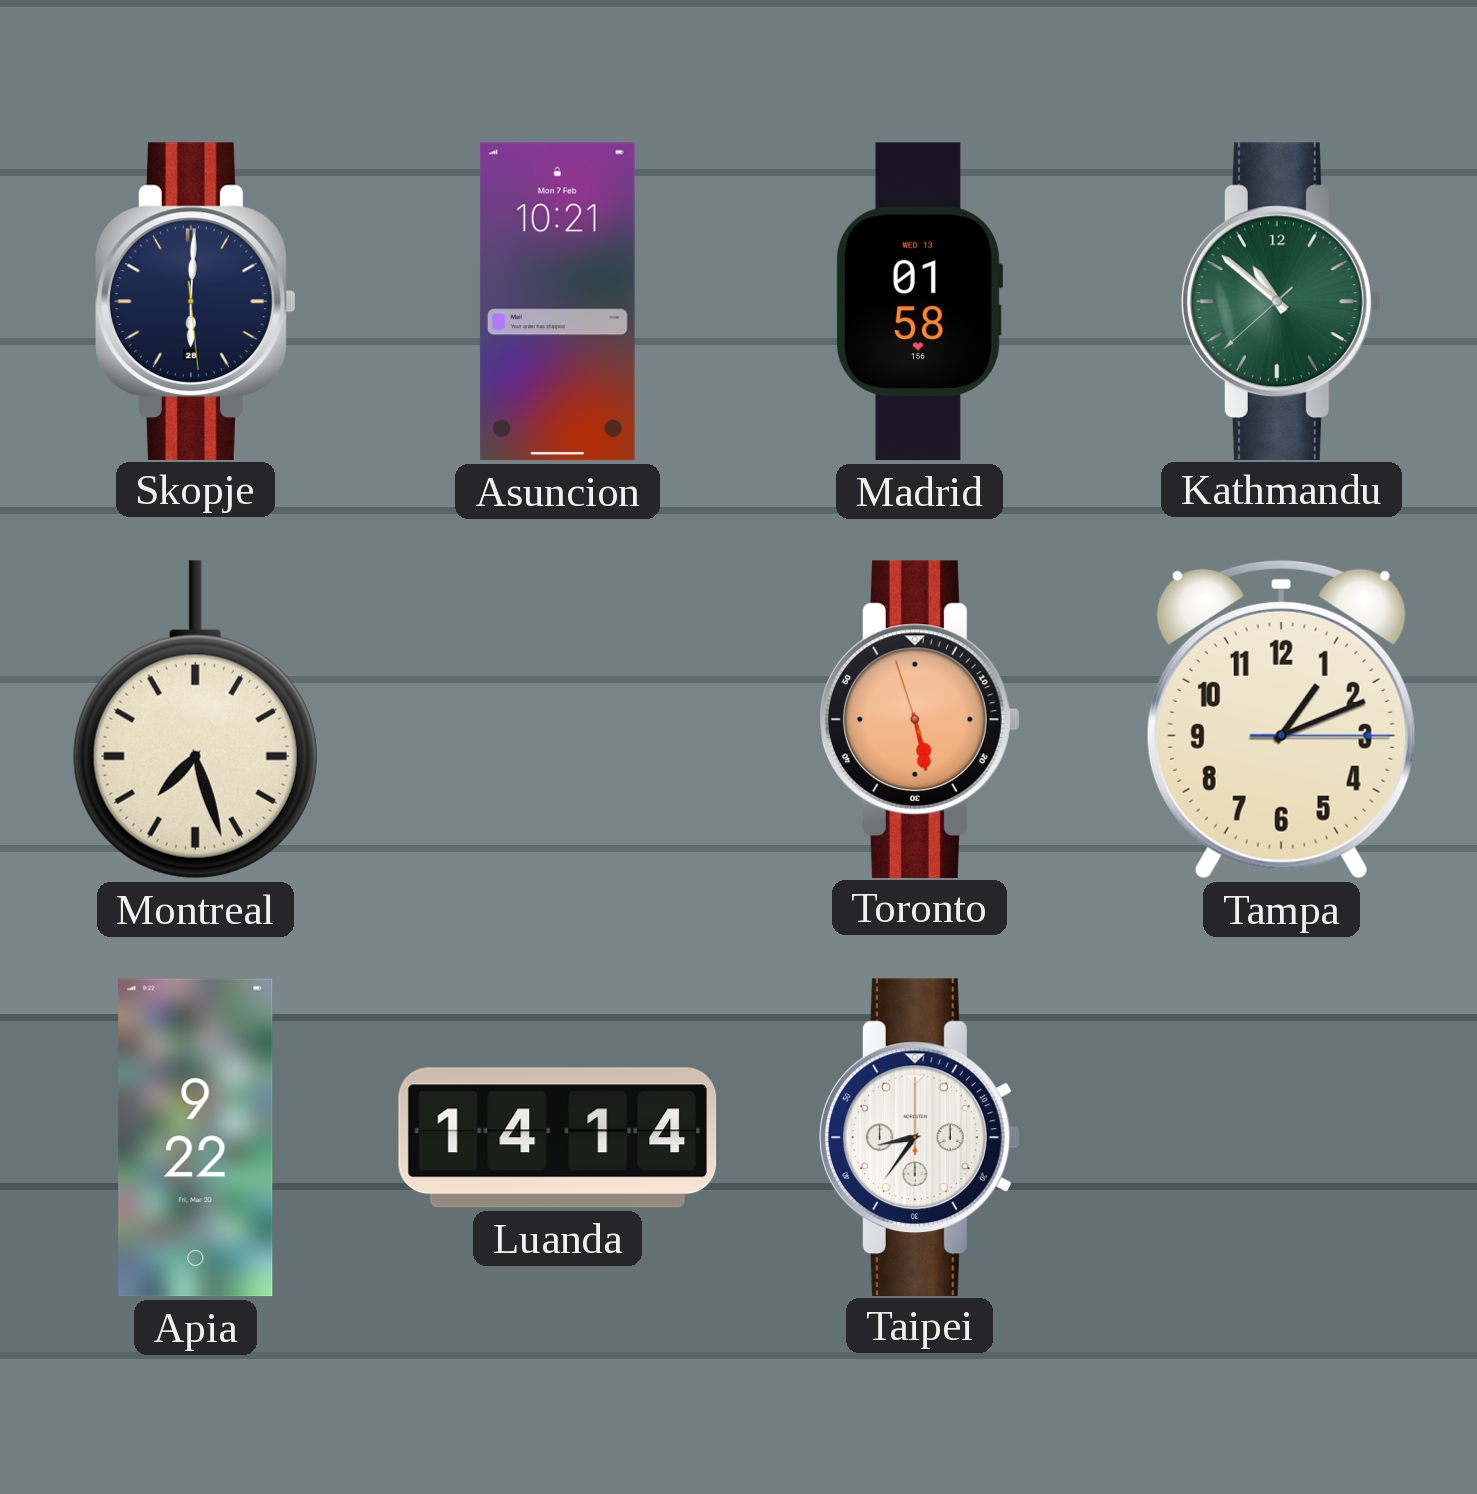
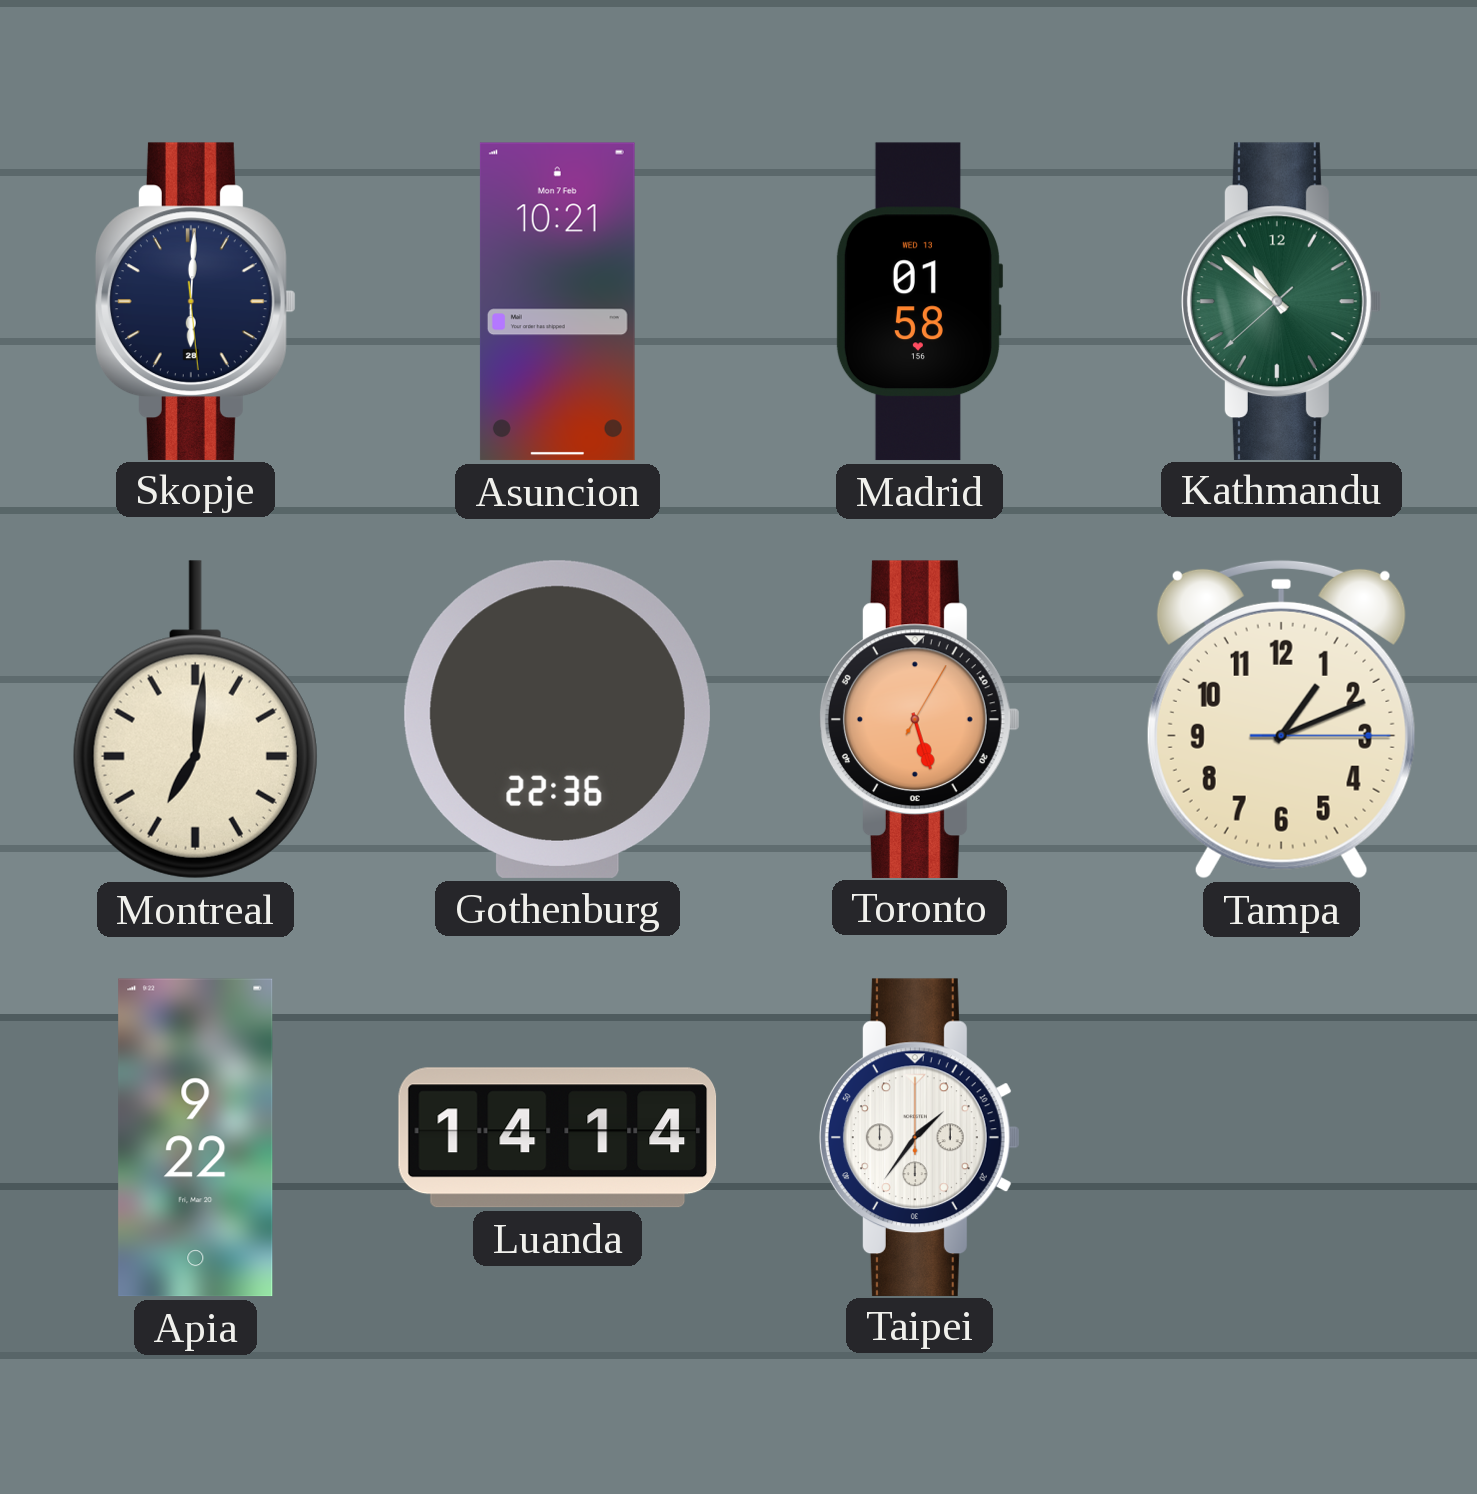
Montreal: 7:27 -> 7:01
Gothenburg: none -> 22:36
Toronto: 5:27:57 -> 5:27:05
Taipei: 8:36 -> 1:36
